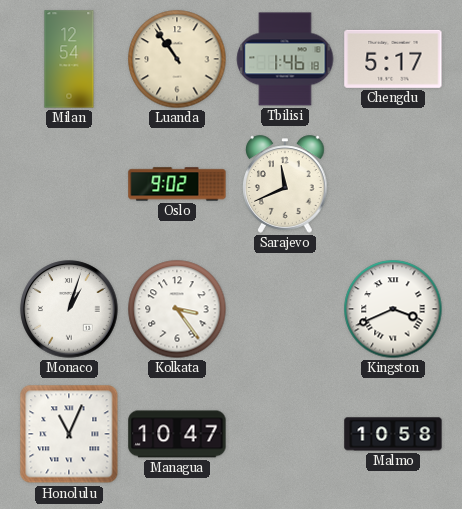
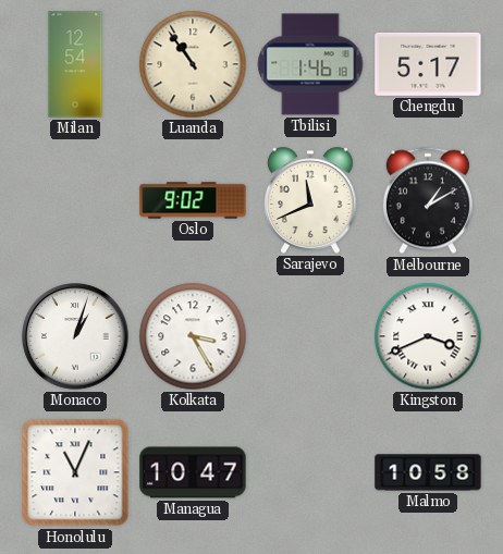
Melbourne: none -> 1:10
Kolkata: 3:24 -> 3:25
